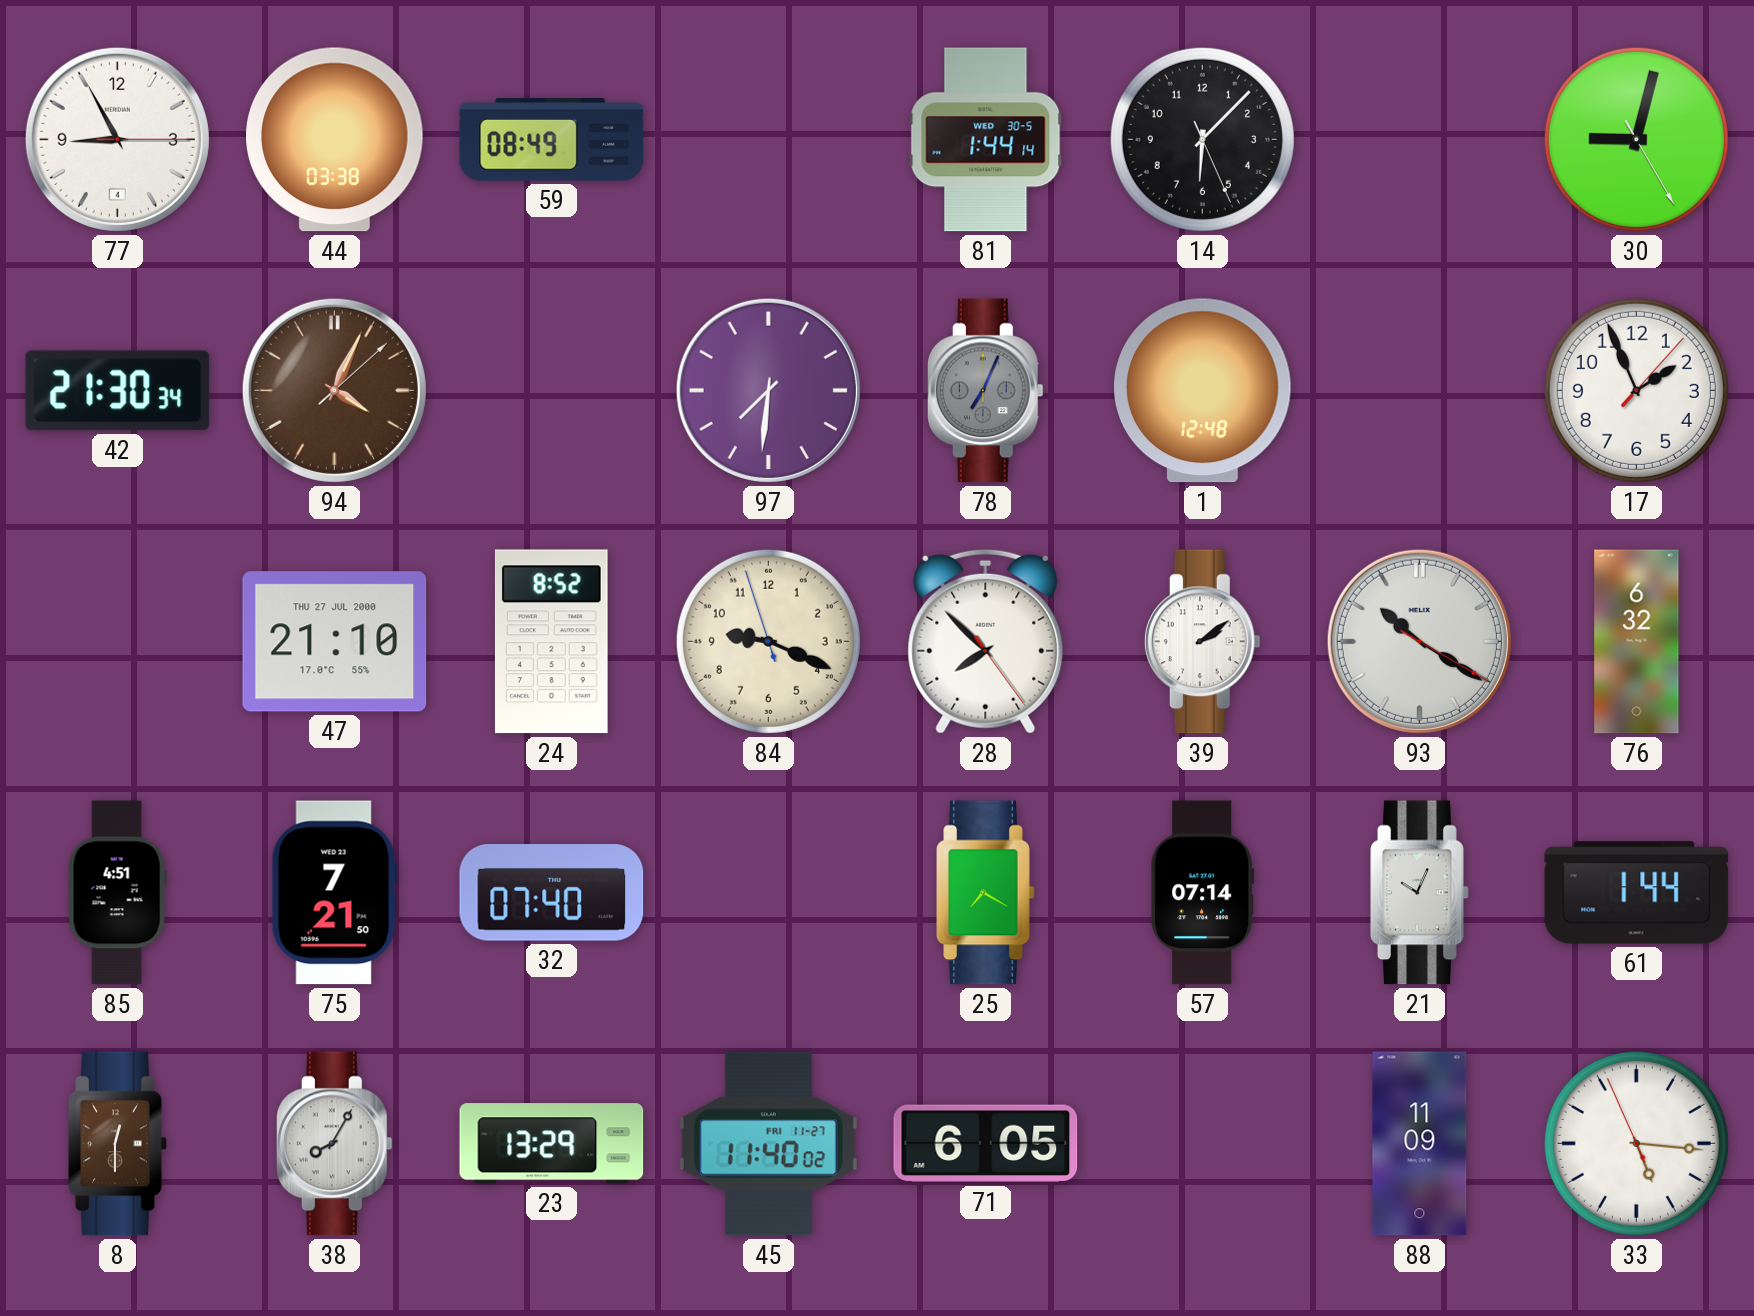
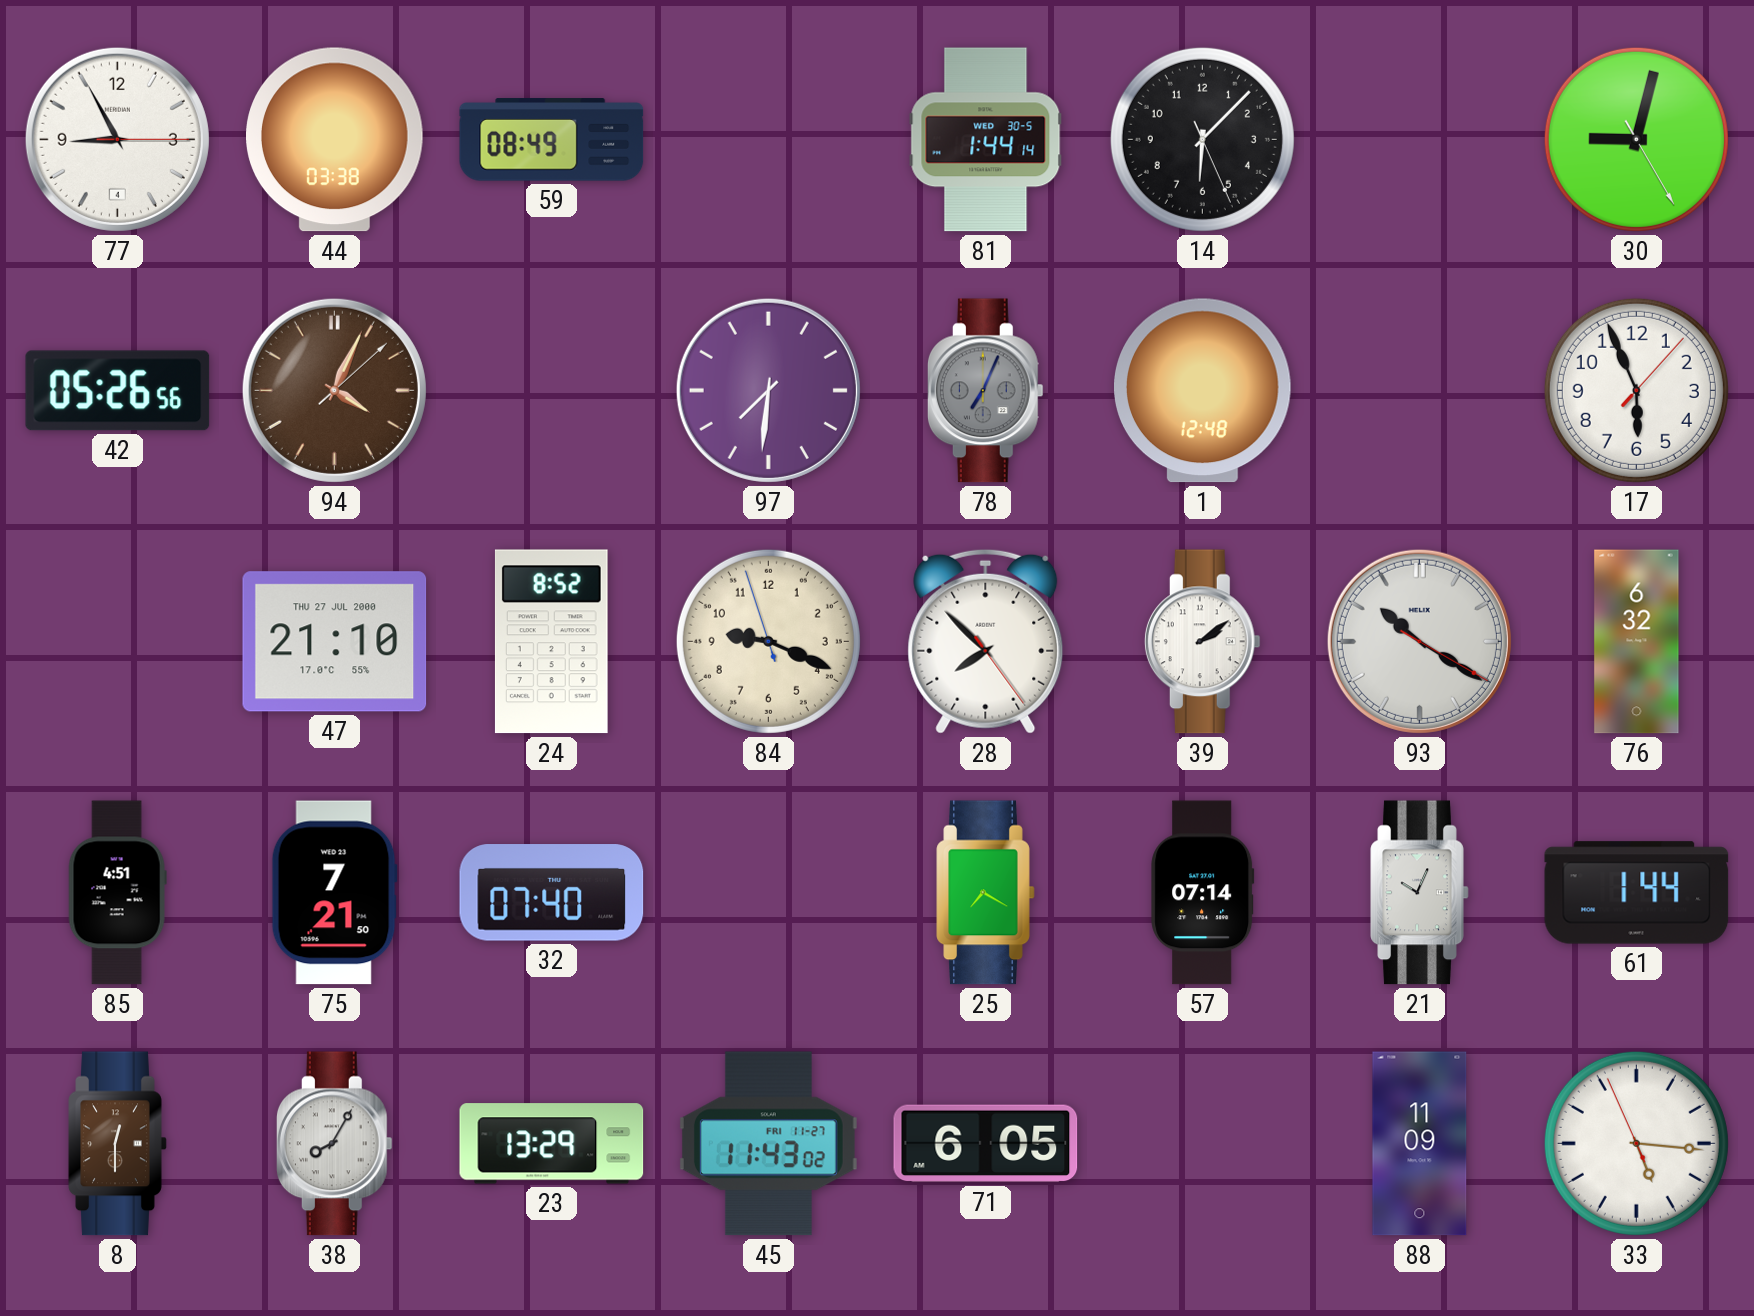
42: 21:30 -> 05:26
17: 1:56 -> 5:56
45: 11:40 -> 11:43
